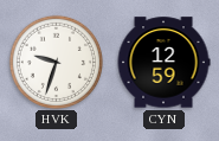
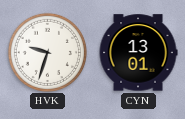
CYN: 12:59 -> 13:01
